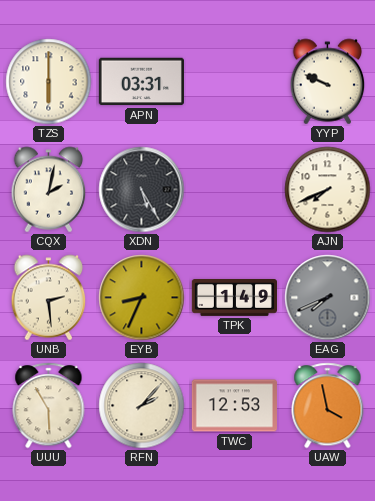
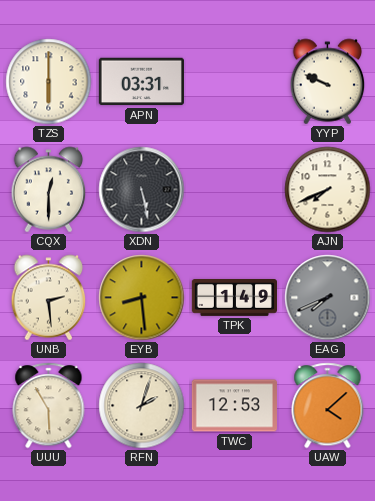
CQX: 2:02 -> 12:30
XDN: 5:25 -> 5:28
EYB: 8:34 -> 8:29
RFN: 2:07 -> 2:03
UAW: 3:58 -> 4:08
